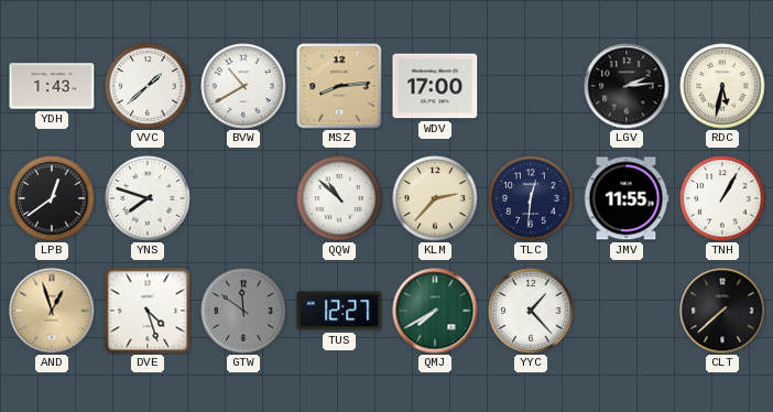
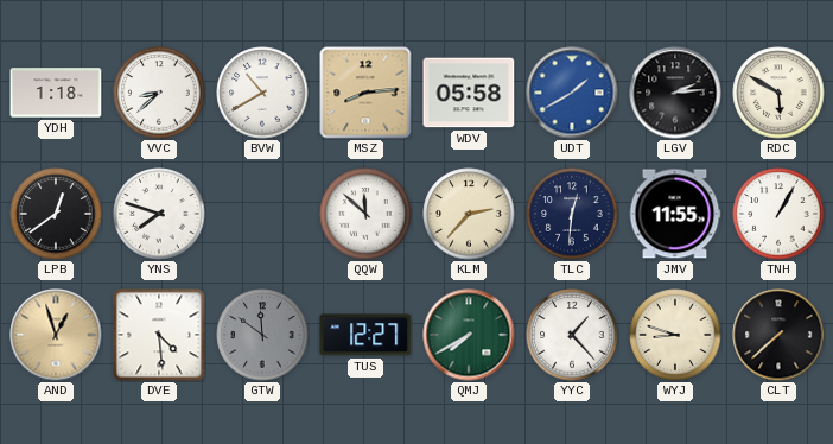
YDH: 1:43 -> 1:18
VVC: 1:38 -> 8:38
WDV: 17:00 -> 05:58
UDT: none -> 1:40
RDC: 5:32 -> 5:50
QQW: 10:52 -> 11:52
DVE: 4:27 -> 4:29
WYJ: none -> 8:48
